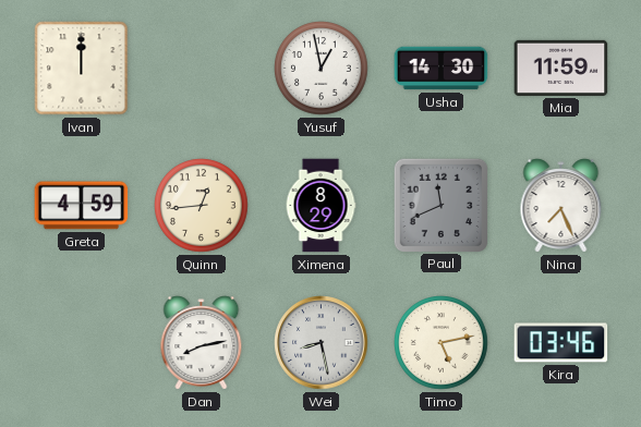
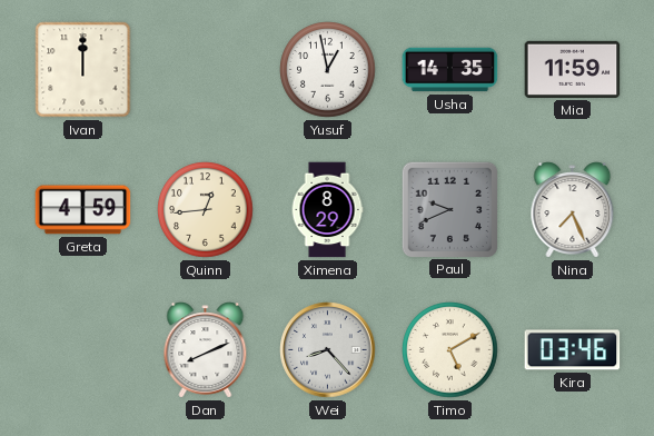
Usha: 14:30 -> 14:35
Paul: 11:41 -> 9:41
Dan: 8:13 -> 8:11
Wei: 8:28 -> 8:23
Timo: 5:13 -> 5:10
